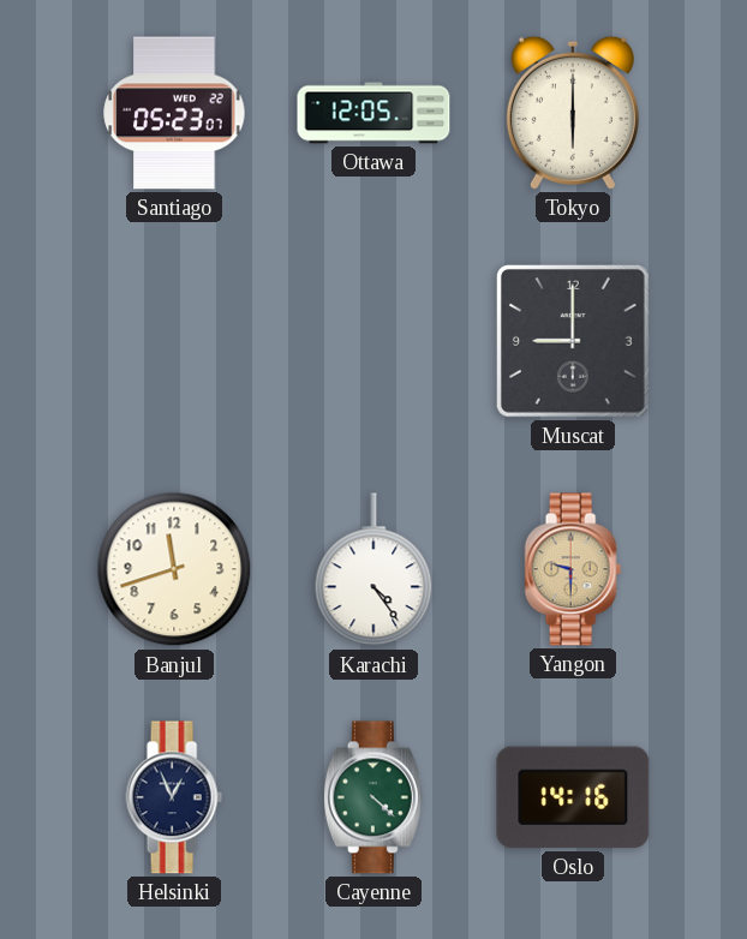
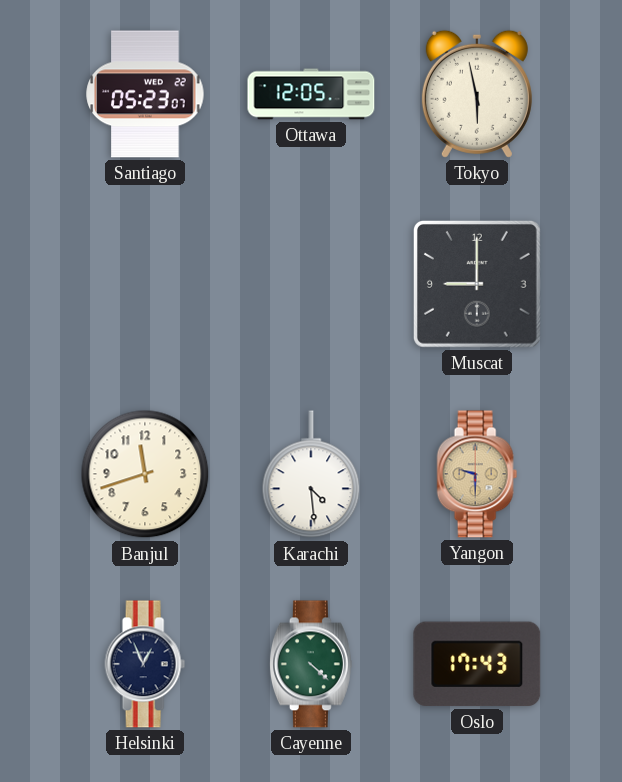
Tokyo: 6:00 -> 5:58
Karachi: 4:24 -> 4:29
Oslo: 14:16 -> 17:43
